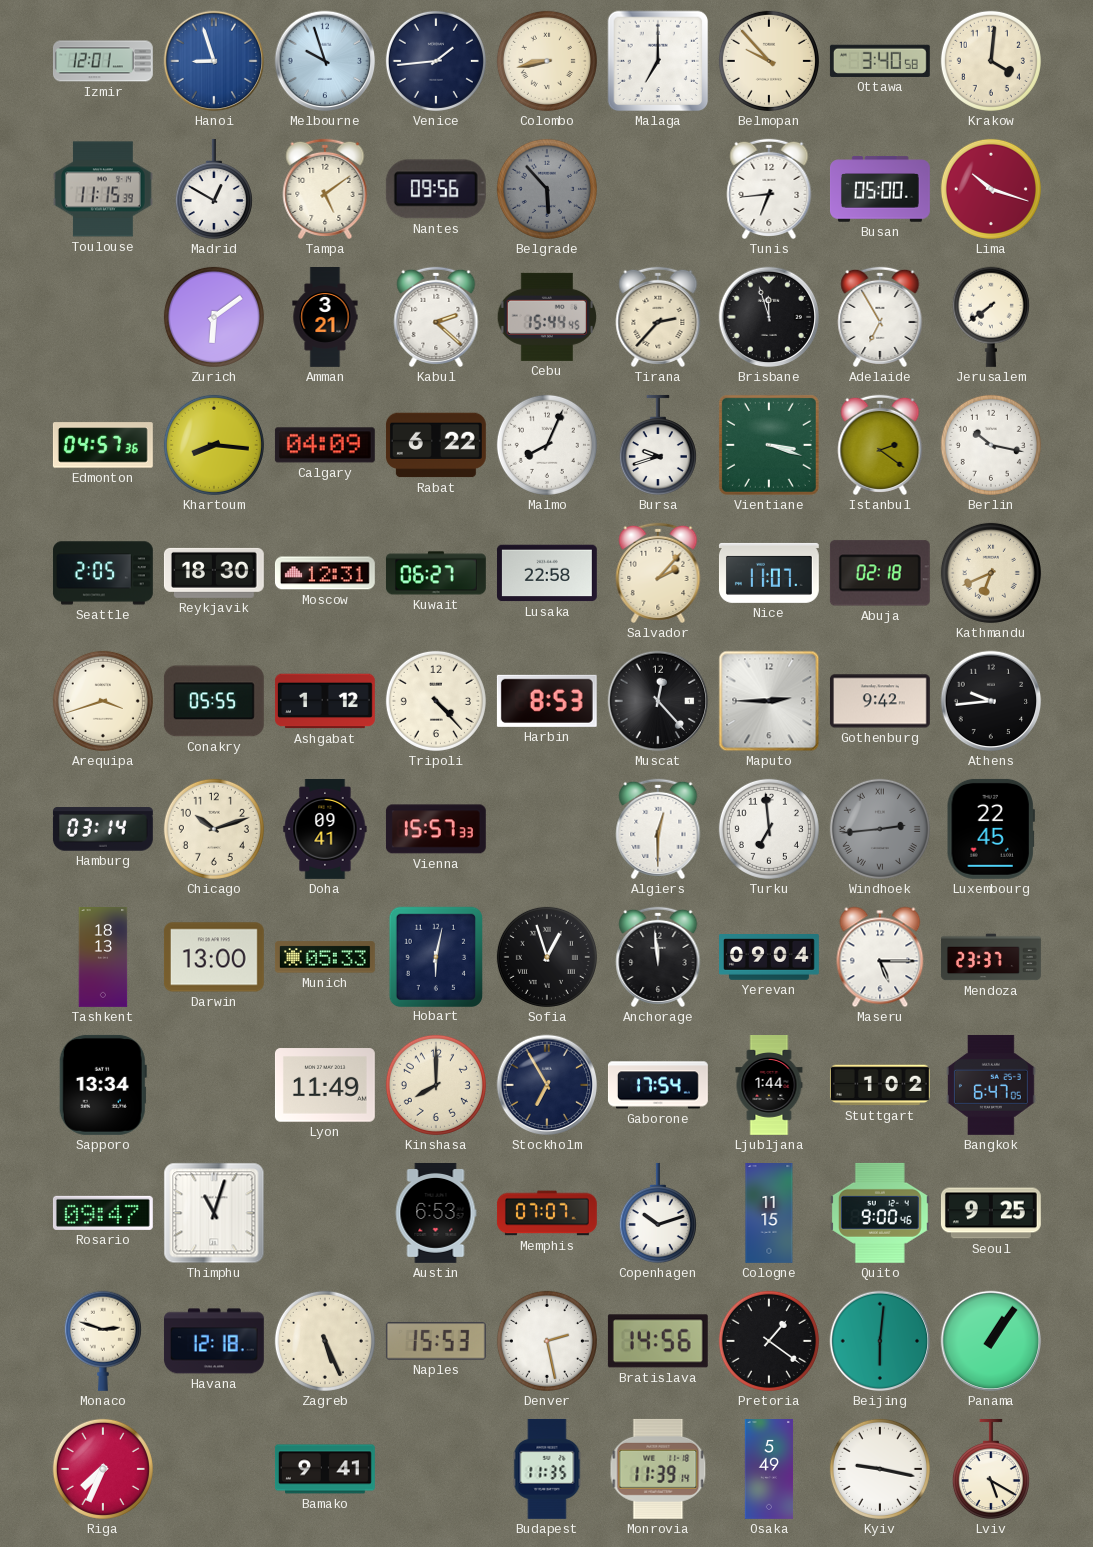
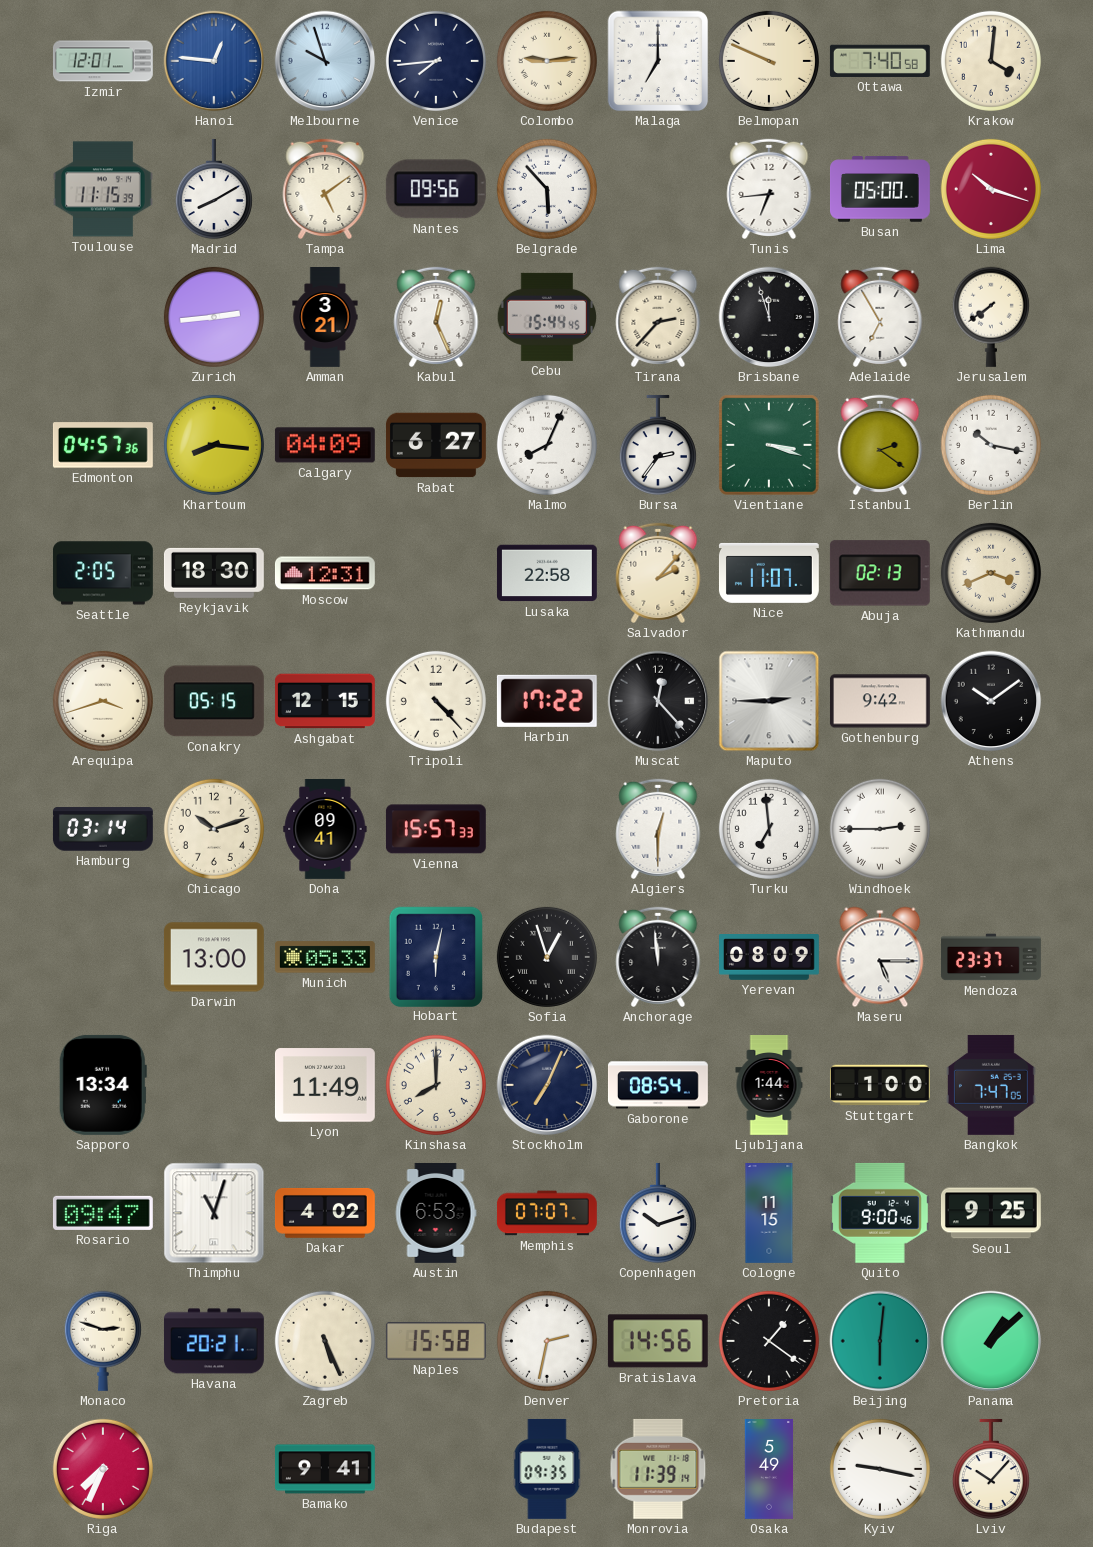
Hanoi: 8:57 -> 12:46
Venice: 1:44 -> 7:44
Colombo: 8:43 -> 9:14
Belmopan: 9:53 -> 9:49
Ottawa: 3:40 -> 7:40
Madrid: 12:50 -> 8:10
Belgrade dial: grey -> white
Zurich: 6:09 -> 2:44
Kabul: 2:22 -> 12:26
Rabat: 6:22 -> 6:27
Bursa: 9:42 -> 2:36
Kuwait: 06:27 -> none
Abuja: 02:18 -> 02:13
Kathmandu: 6:41 -> 3:41
Conakry: 05:55 -> 05:15
Ashgabat: 1:12 -> 12:15
Harbin: 8:53 -> 17:22
Athens: 9:44 -> 10:09
Windhoek: 2:44 -> 2:45
Windhoek dial: grey -> white
Luxembourg: 22:45 -> none
Tashkent: 18:13 -> none
Yerevan: 09:04 -> 08:09
Stockholm: 6:55 -> 7:04
Gaborone: 17:54 -> 08:54
Stuttgart: 1:02 -> 1:00
Bangkok: 6:47 -> 7:47
Dakar: none -> 4:02
Havana: 12:18 -> 20:21
Naples: 15:53 -> 15:58
Denver: 2:28 -> 2:32
Panama: 1:06 -> 1:08
Budapest: 11:35 -> 09:35
Lviv: 5:20 -> 10:07
